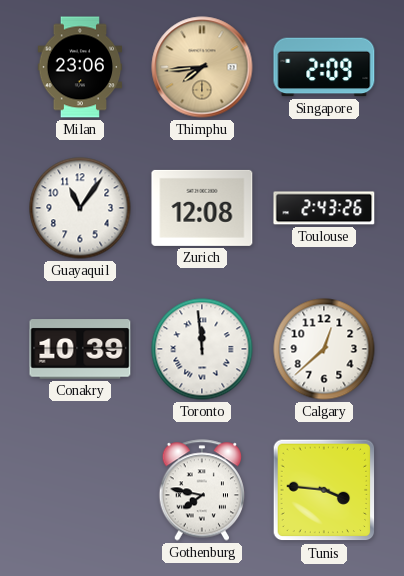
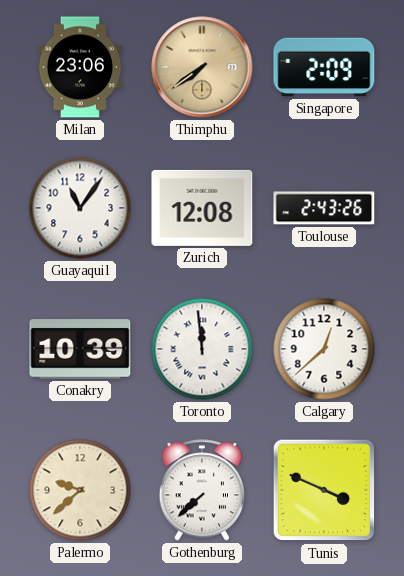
Thimphu: 7:44 -> 7:39
Palermo: none -> 9:38
Gothenburg: 7:47 -> 7:38
Tunis: 3:46 -> 3:49
